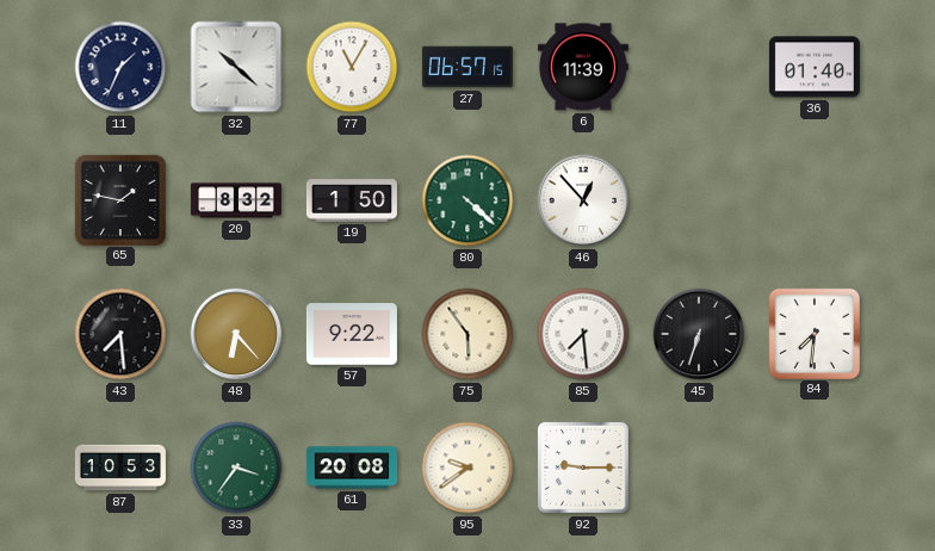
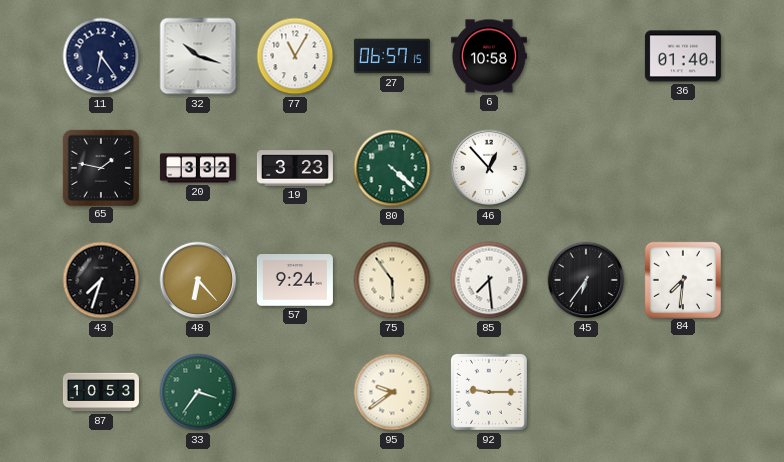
11: 1:34 -> 6:24
32: 10:22 -> 10:18
6: 11:39 -> 10:58
20: 8:32 -> 3:32
19: 1:50 -> 3:23
43: 7:29 -> 7:33
57: 9:22 -> 9:24
45: 6:33 -> 6:36
61: 20:08 -> none
